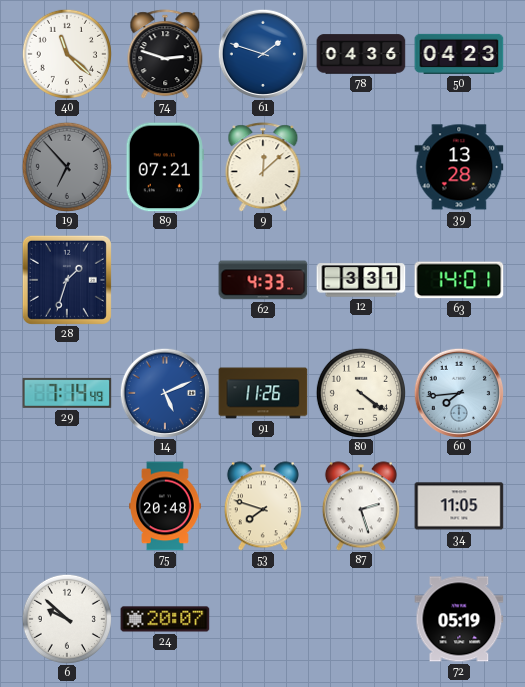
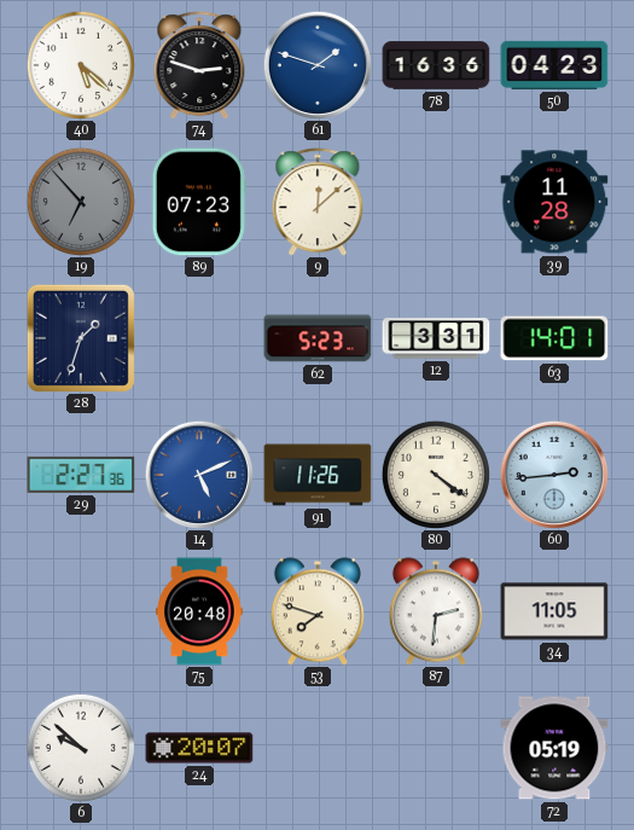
40: 11:22 -> 5:22
78: 04:36 -> 16:36
89: 07:21 -> 07:23
39: 13:28 -> 11:28
62: 4:33 -> 5:23
29: 7:14 -> 2:27
60: 7:44 -> 2:44
87: 2:27 -> 2:31
